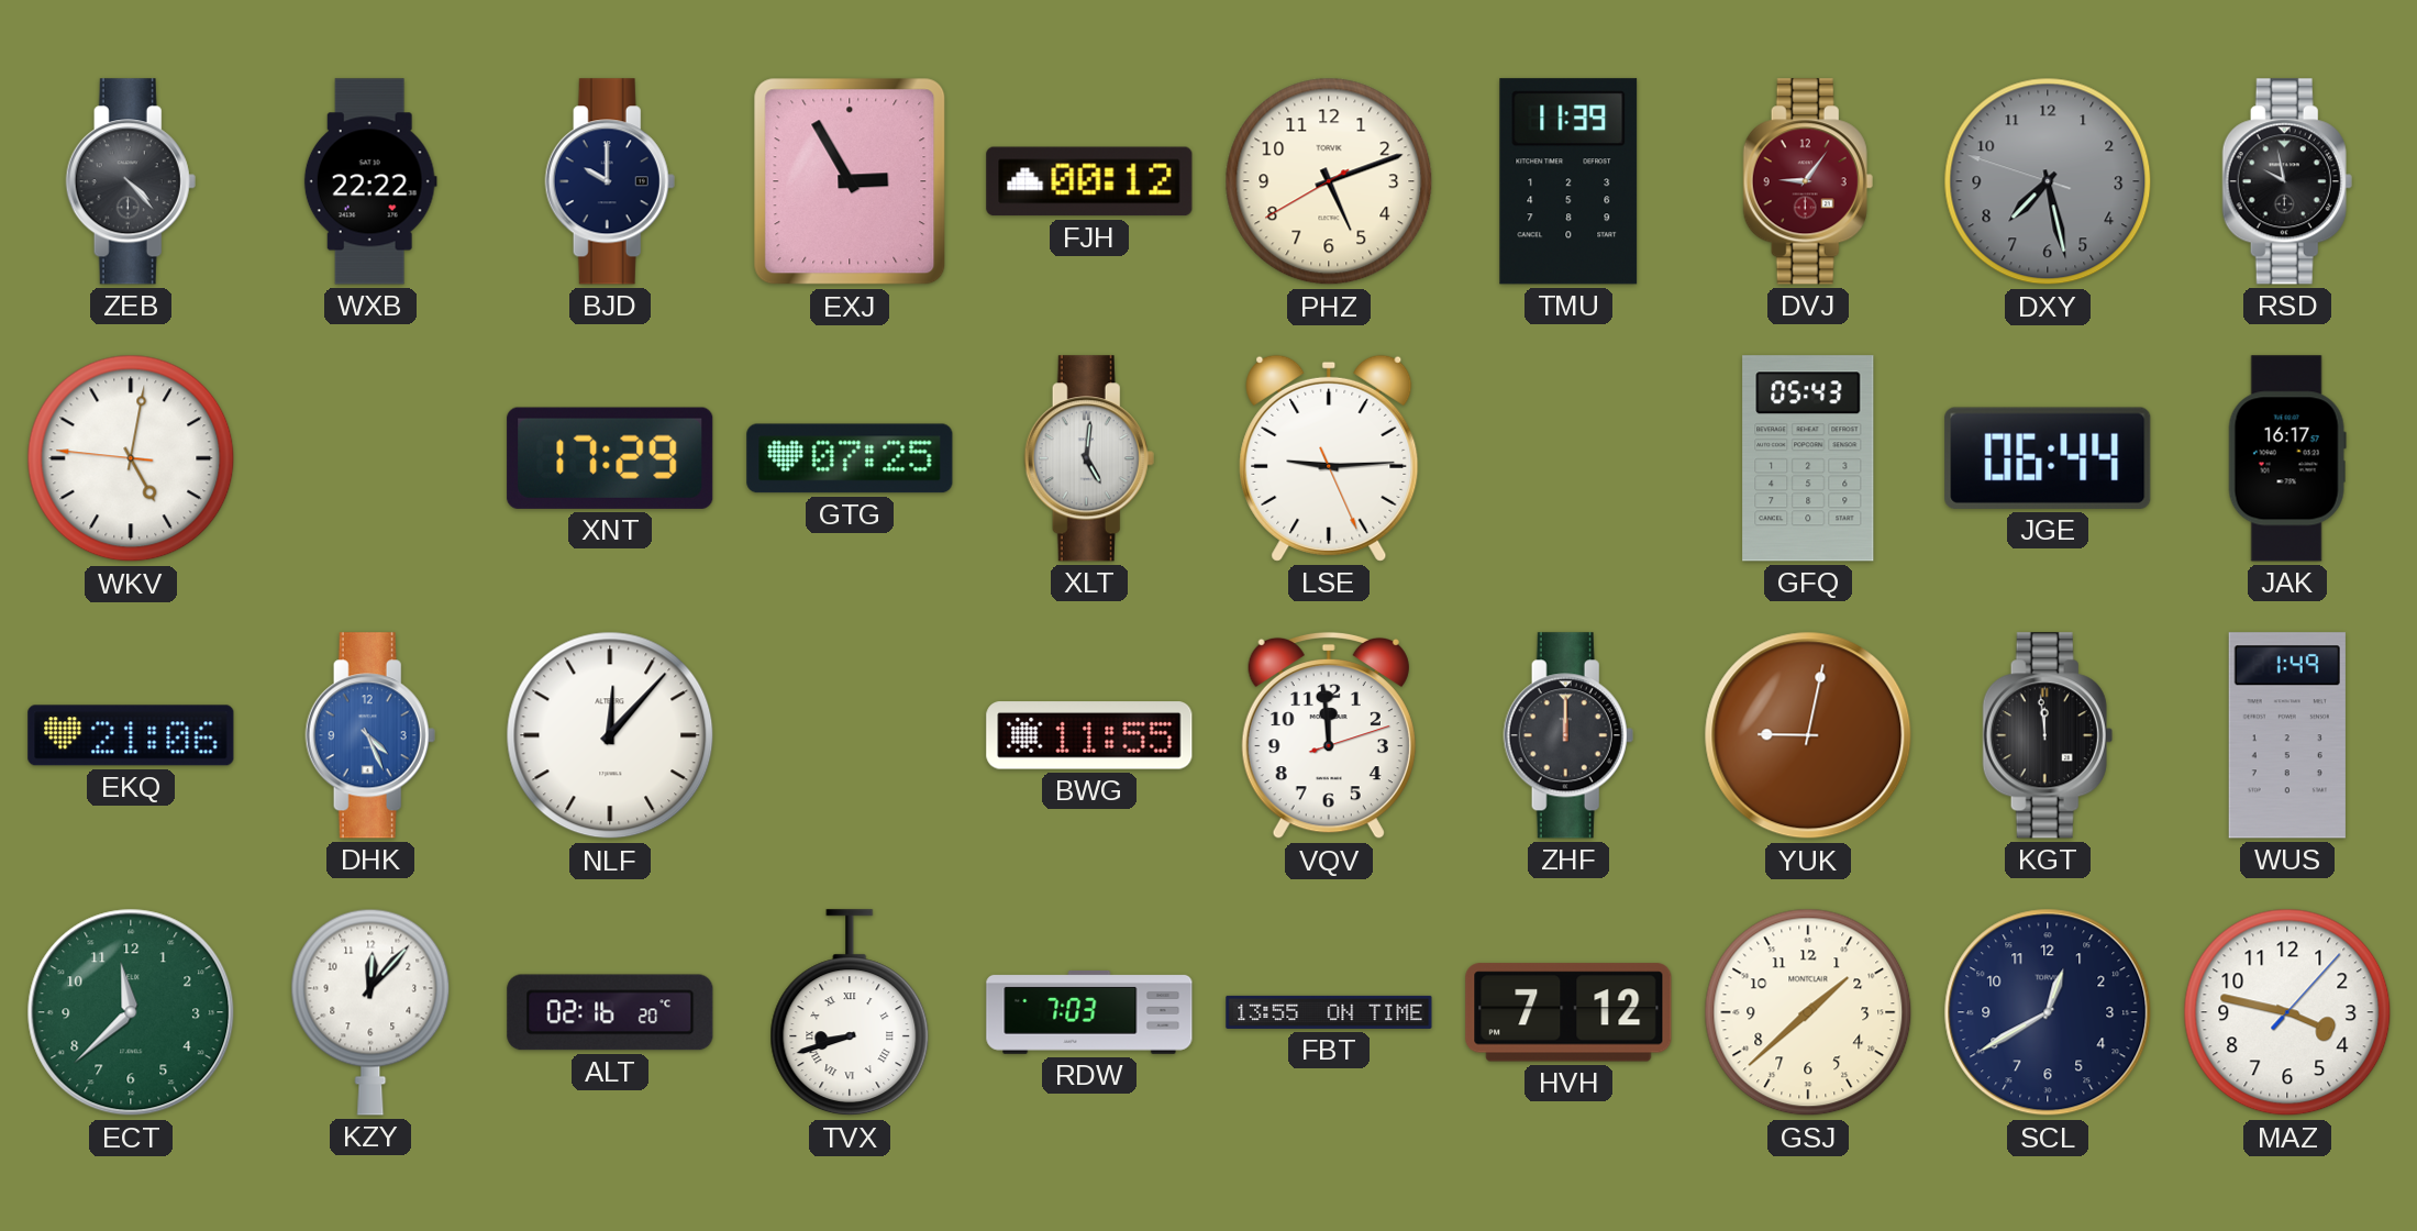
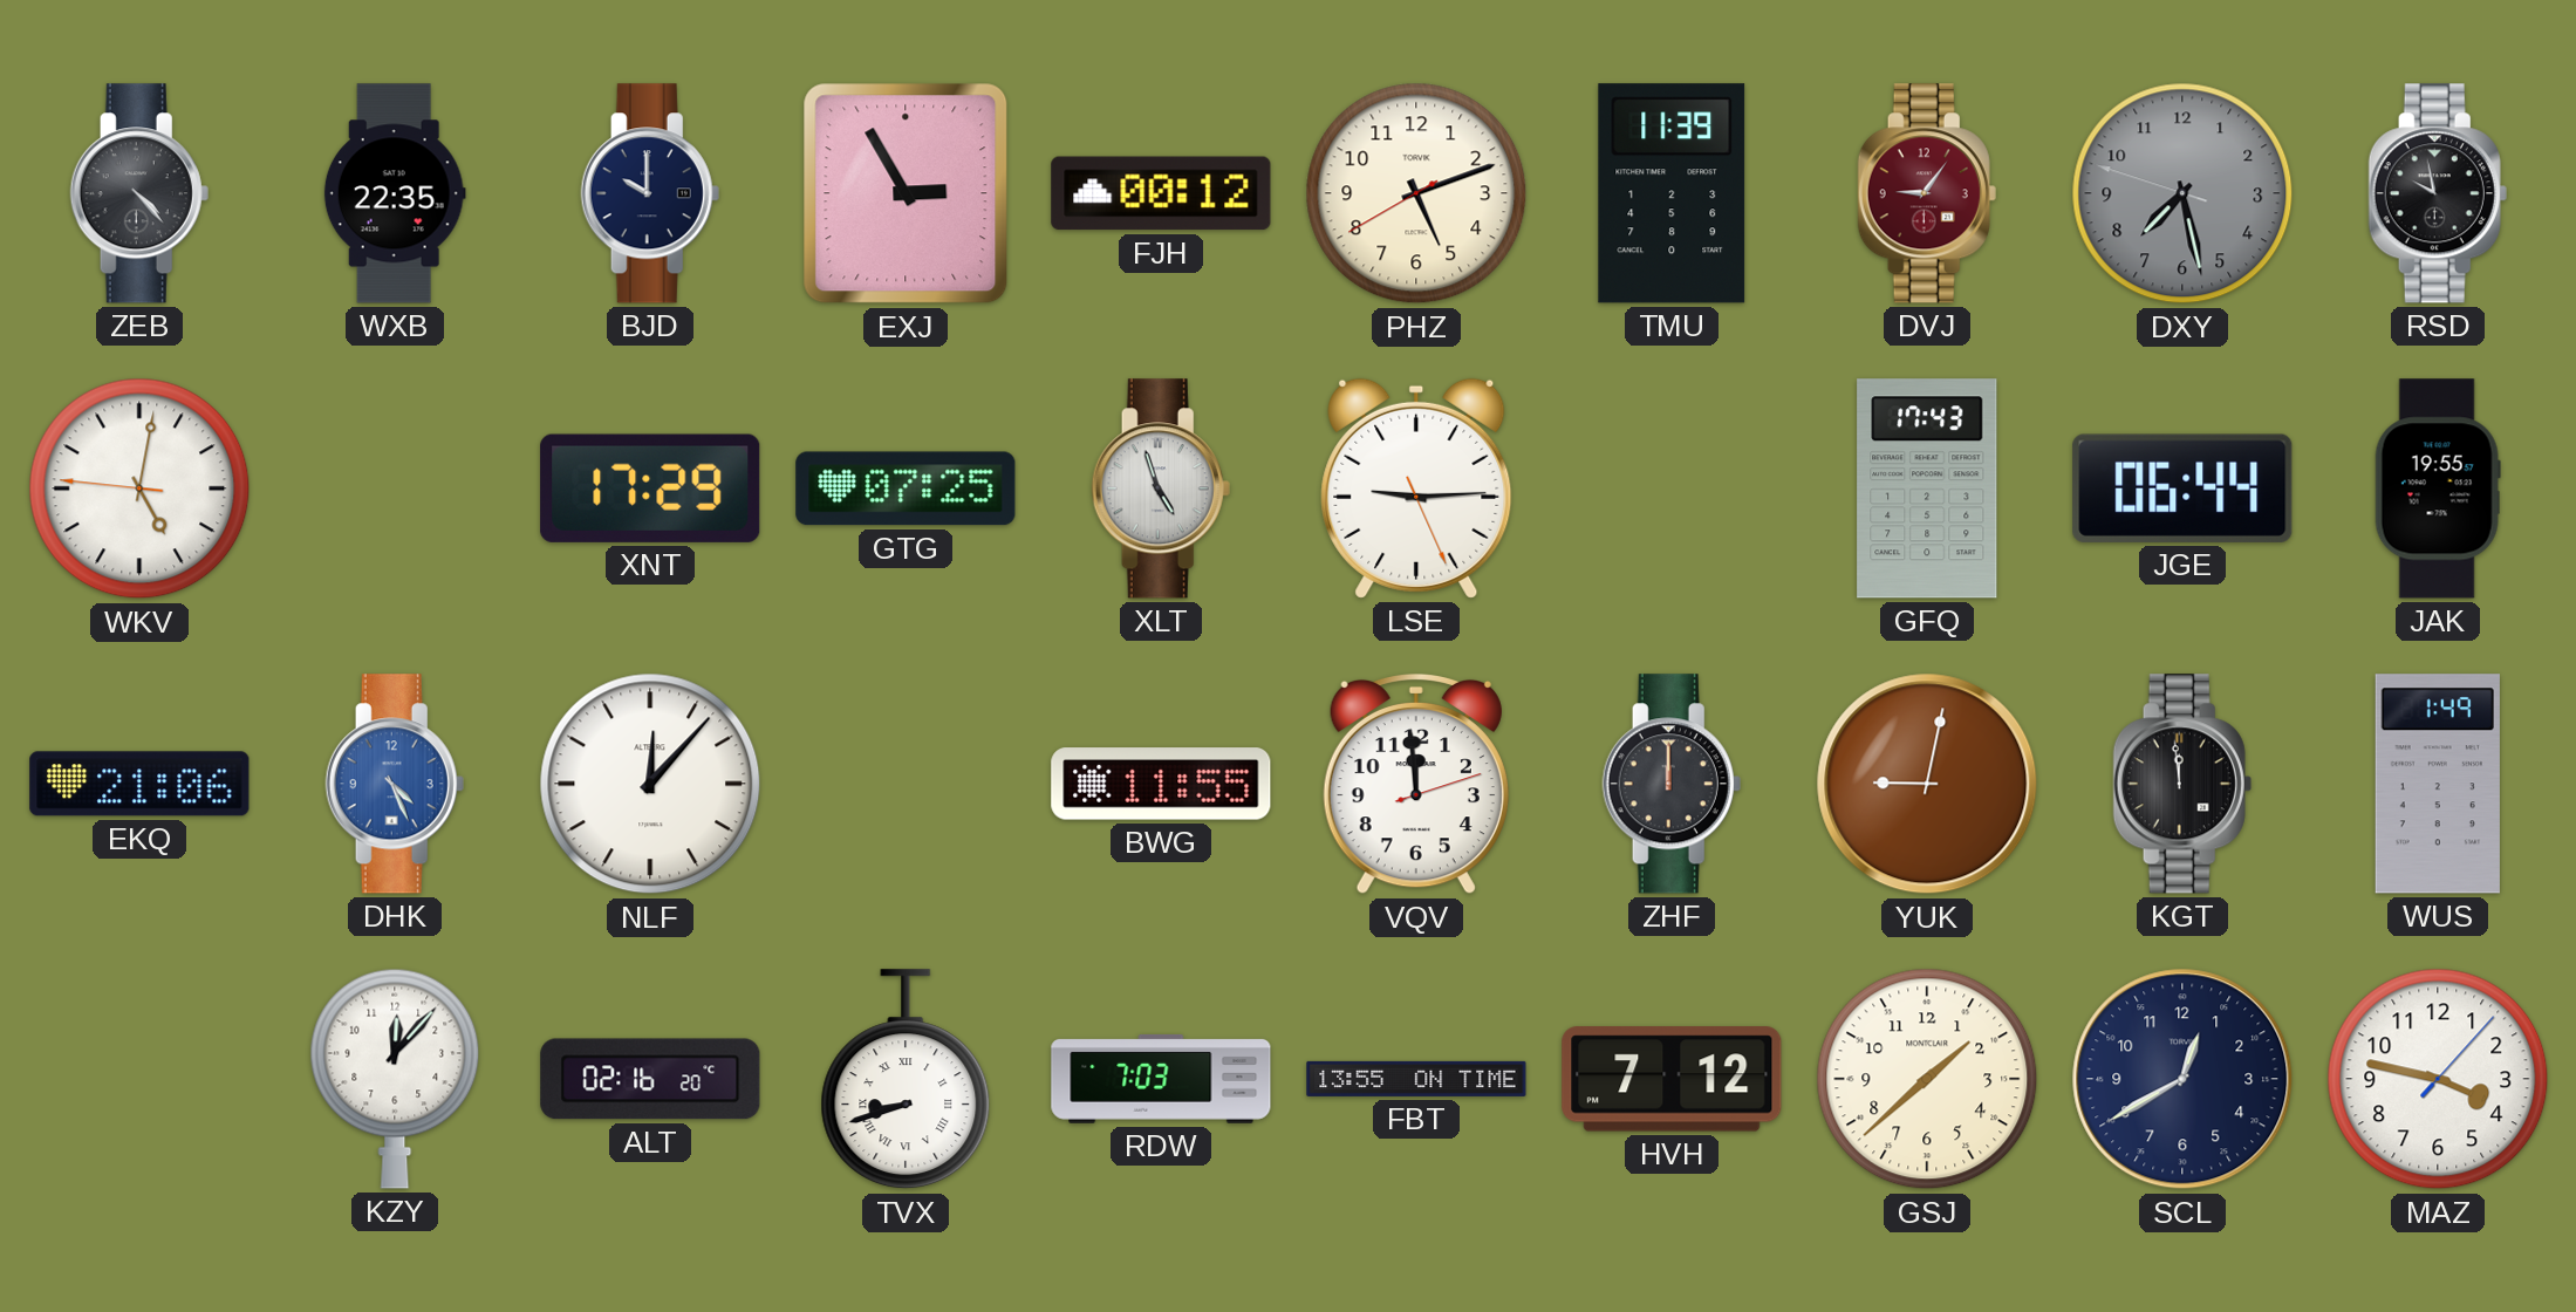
WXB: 22:22 -> 22:35
XLT: 5:01 -> 4:57
GFQ: 05:43 -> 17:43
JAK: 16:17 -> 19:55
ECT: 11:38 -> none
